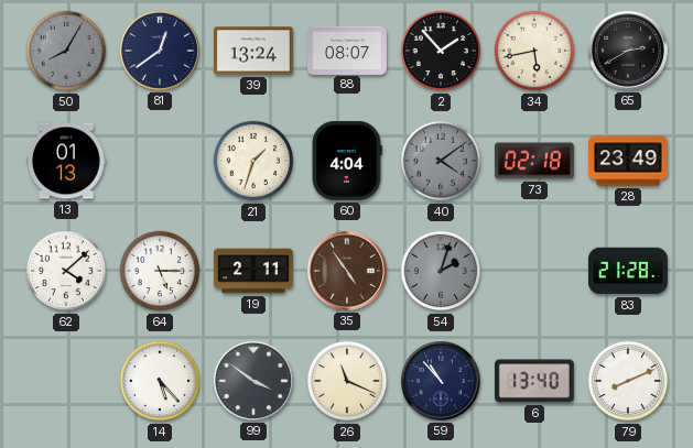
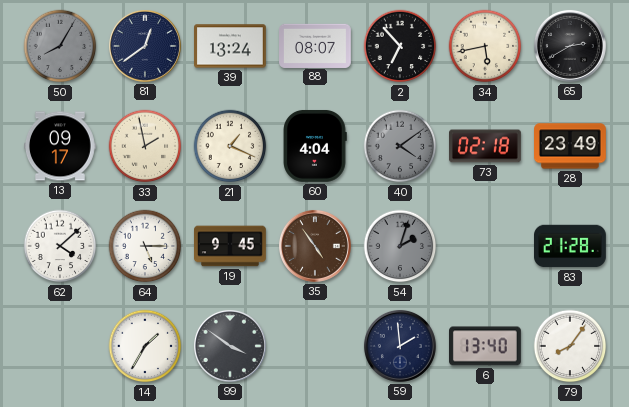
2: 1:53 -> 6:53
13: 01:13 -> 09:17
33: none -> 1:58
21: 1:33 -> 1:19
19: 2:11 -> 9:45
14: 5:23 -> 1:35
26: 11:19 -> none
59: 10:53 -> 1:59
79: 8:11 -> 8:06
